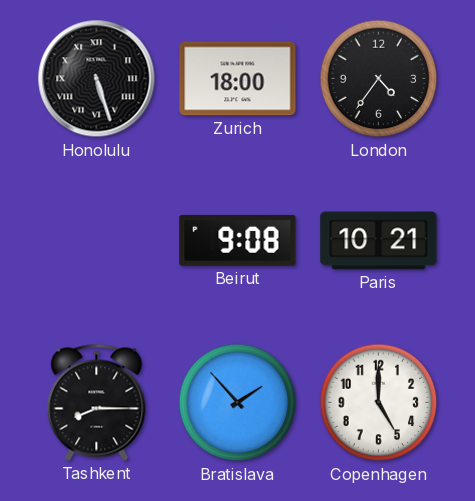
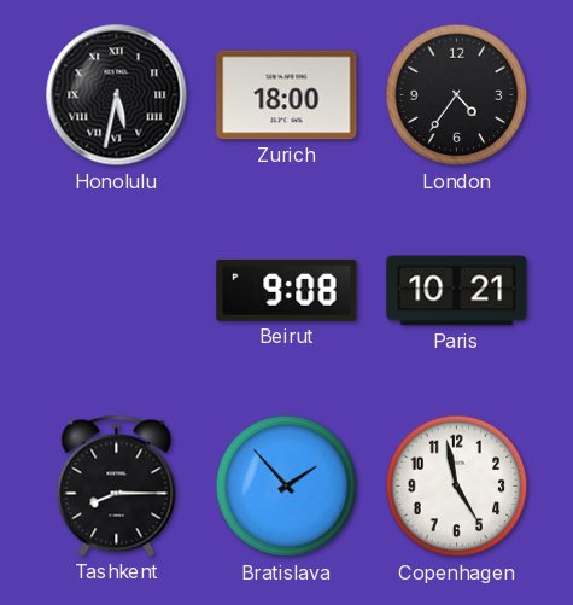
Honolulu: 5:27 -> 5:32
Copenhagen: 5:00 -> 4:58
